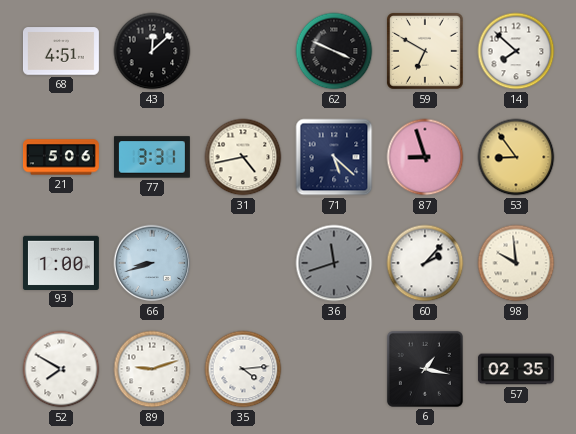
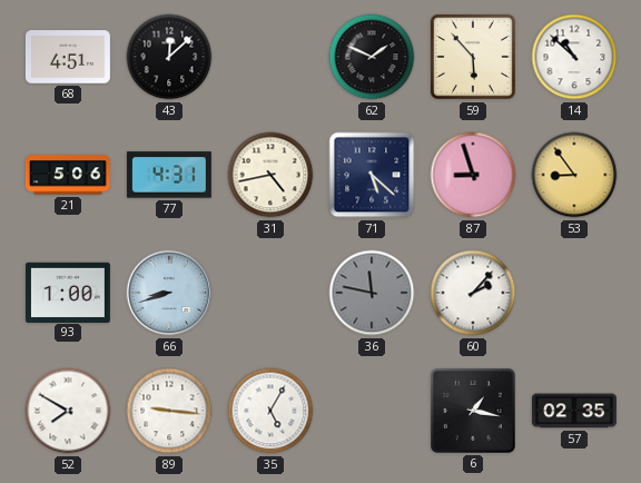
62: 3:49 -> 1:49
59: 6:50 -> 5:53
14: 7:52 -> 10:52
77: 3:31 -> 4:31
36: 11:42 -> 11:47
98: 9:59 -> none
89: 9:12 -> 9:16
35: 4:14 -> 5:05
